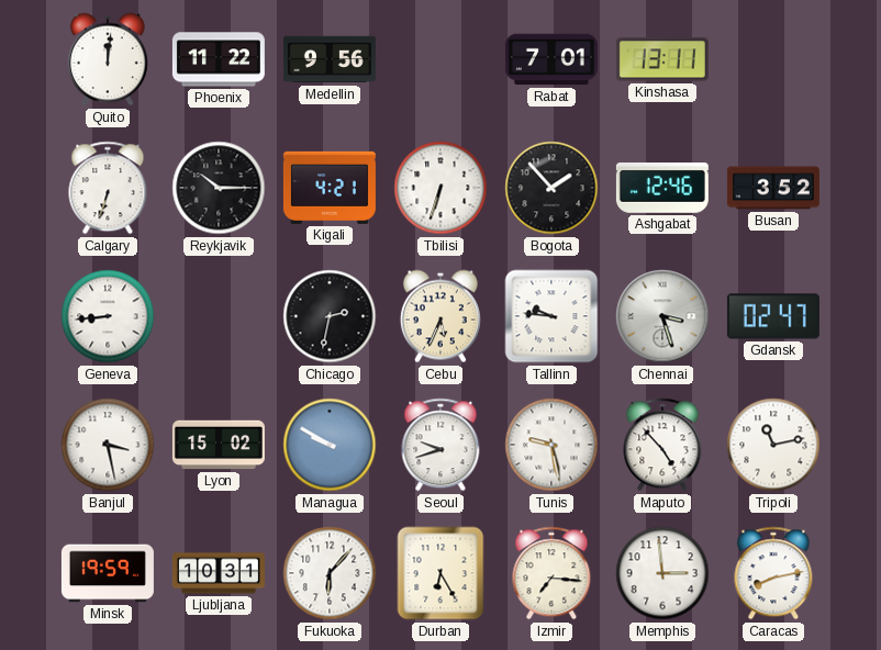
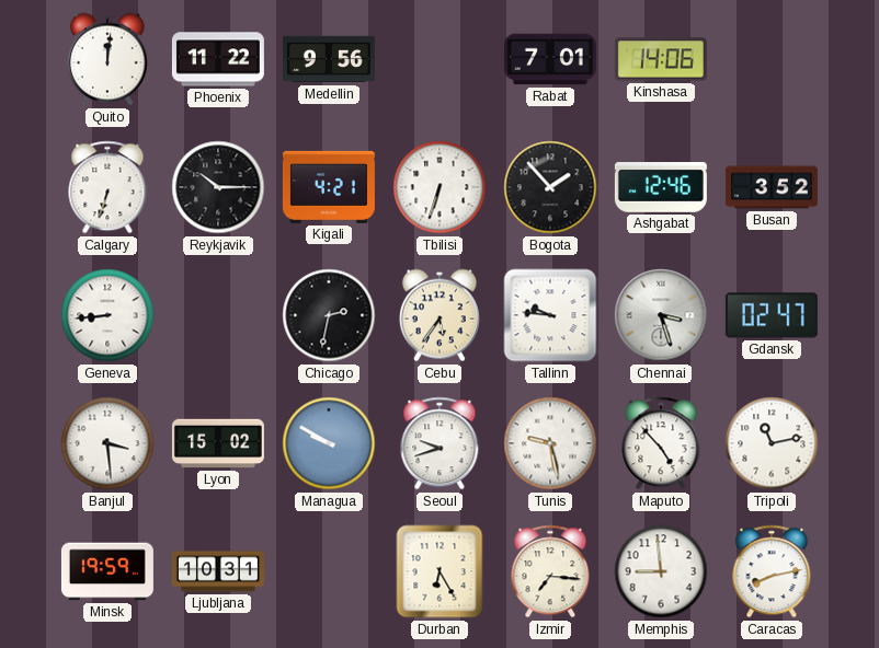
Kinshasa: 13:11 -> 14:06
Cebu: 5:34 -> 5:36
Banjul: 3:28 -> 3:29
Fukuoka: 6:07 -> none
Memphis: 2:59 -> 8:59
